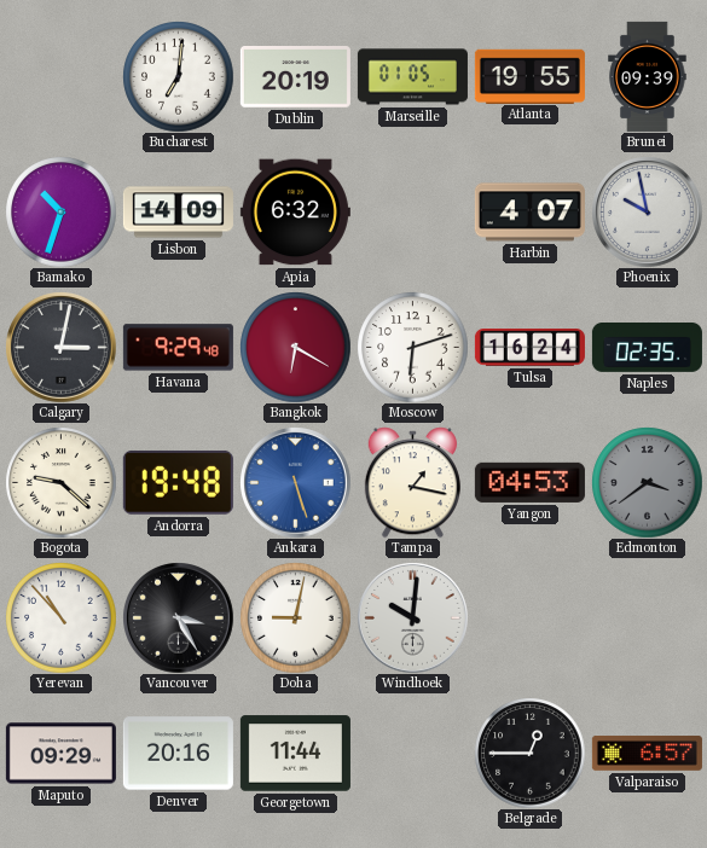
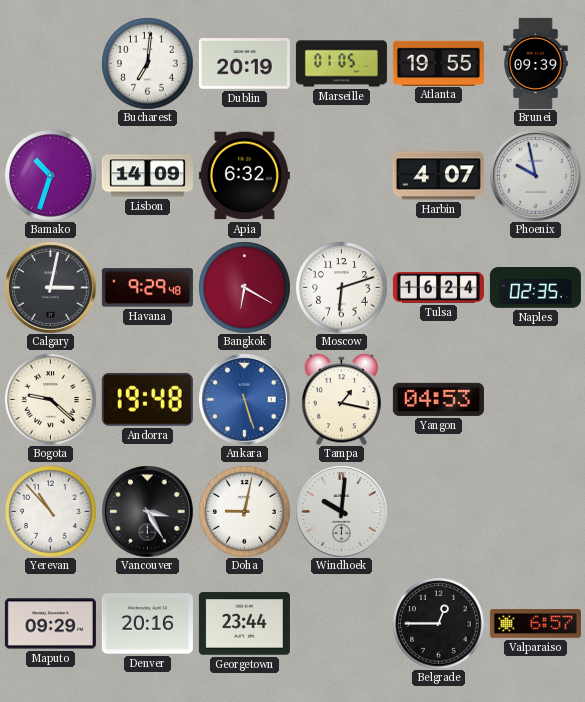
Edmonton: 3:39 -> none
Georgetown: 11:44 -> 23:44
